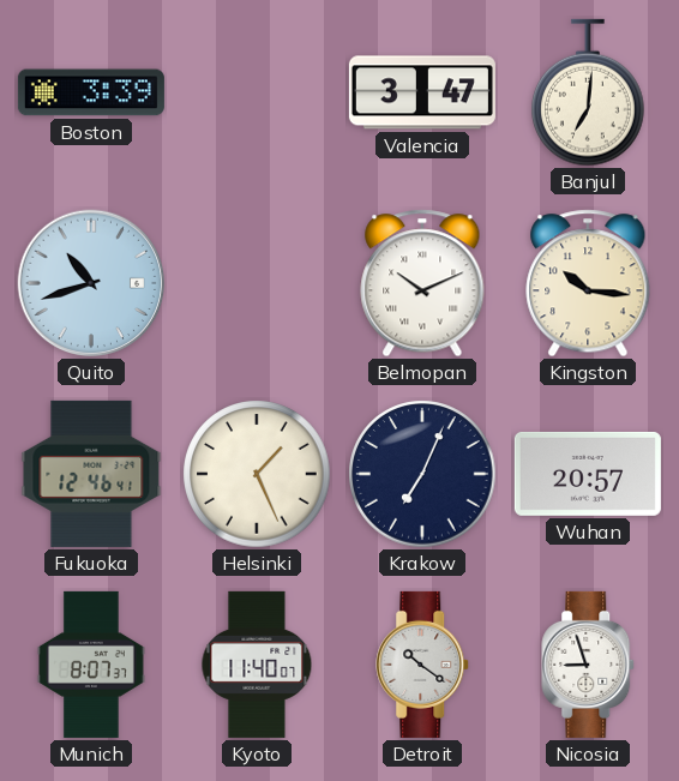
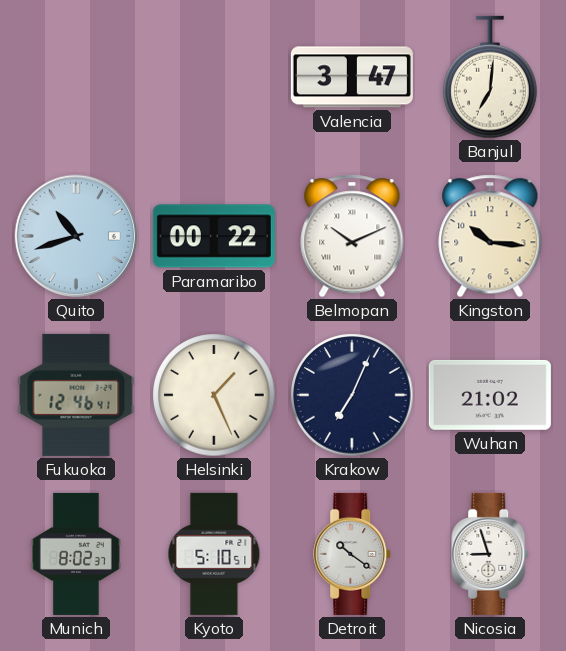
Boston: 3:39 -> none
Paramaribo: none -> 00:22
Wuhan: 20:57 -> 21:02
Munich: 8:07 -> 8:02
Kyoto: 11:40 -> 5:10
